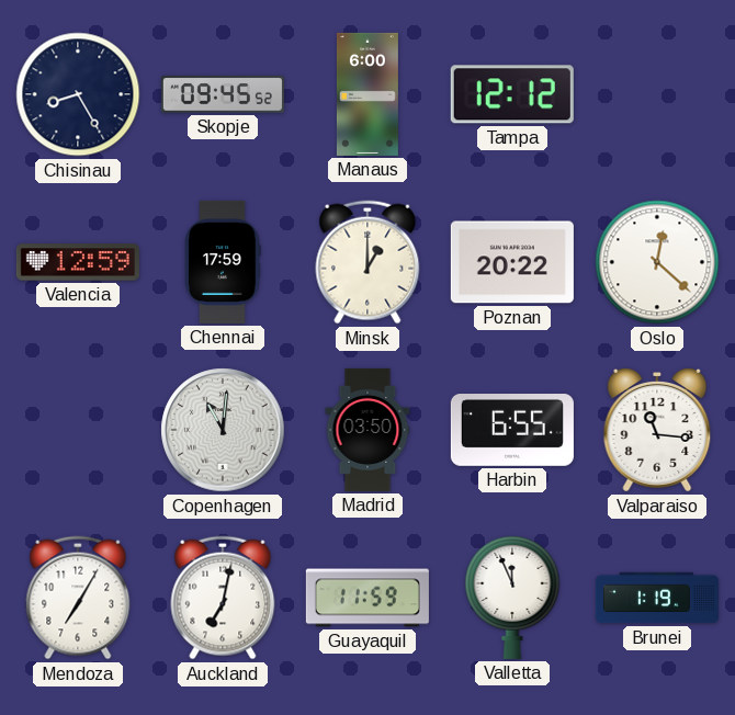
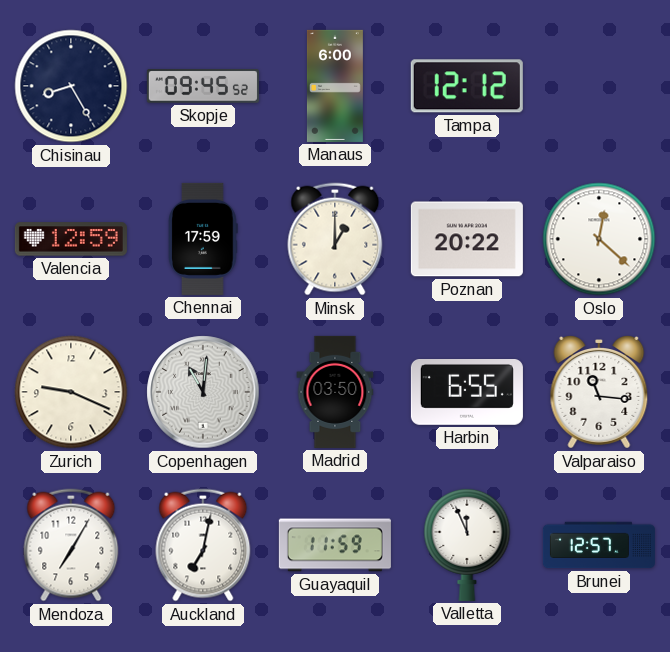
Zurich: none -> 9:19
Brunei: 1:19 -> 12:57
